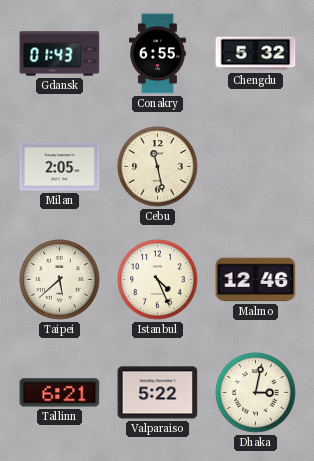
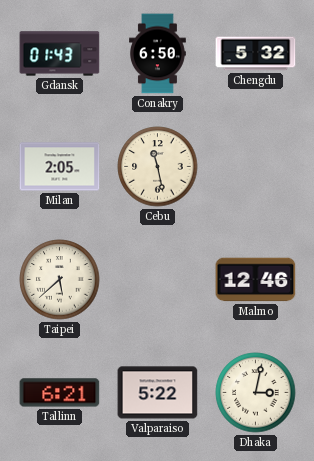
Conakry: 6:55 -> 6:50
Istanbul: 4:26 -> none
